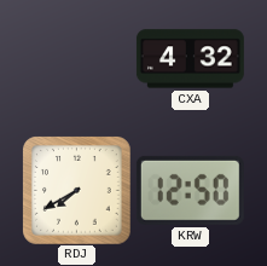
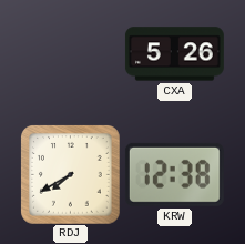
CXA: 4:32 -> 5:26
KRW: 12:50 -> 12:38
